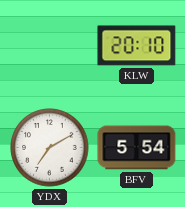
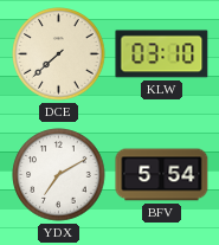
DCE: none -> 7:38
KLW: 20:10 -> 03:10
